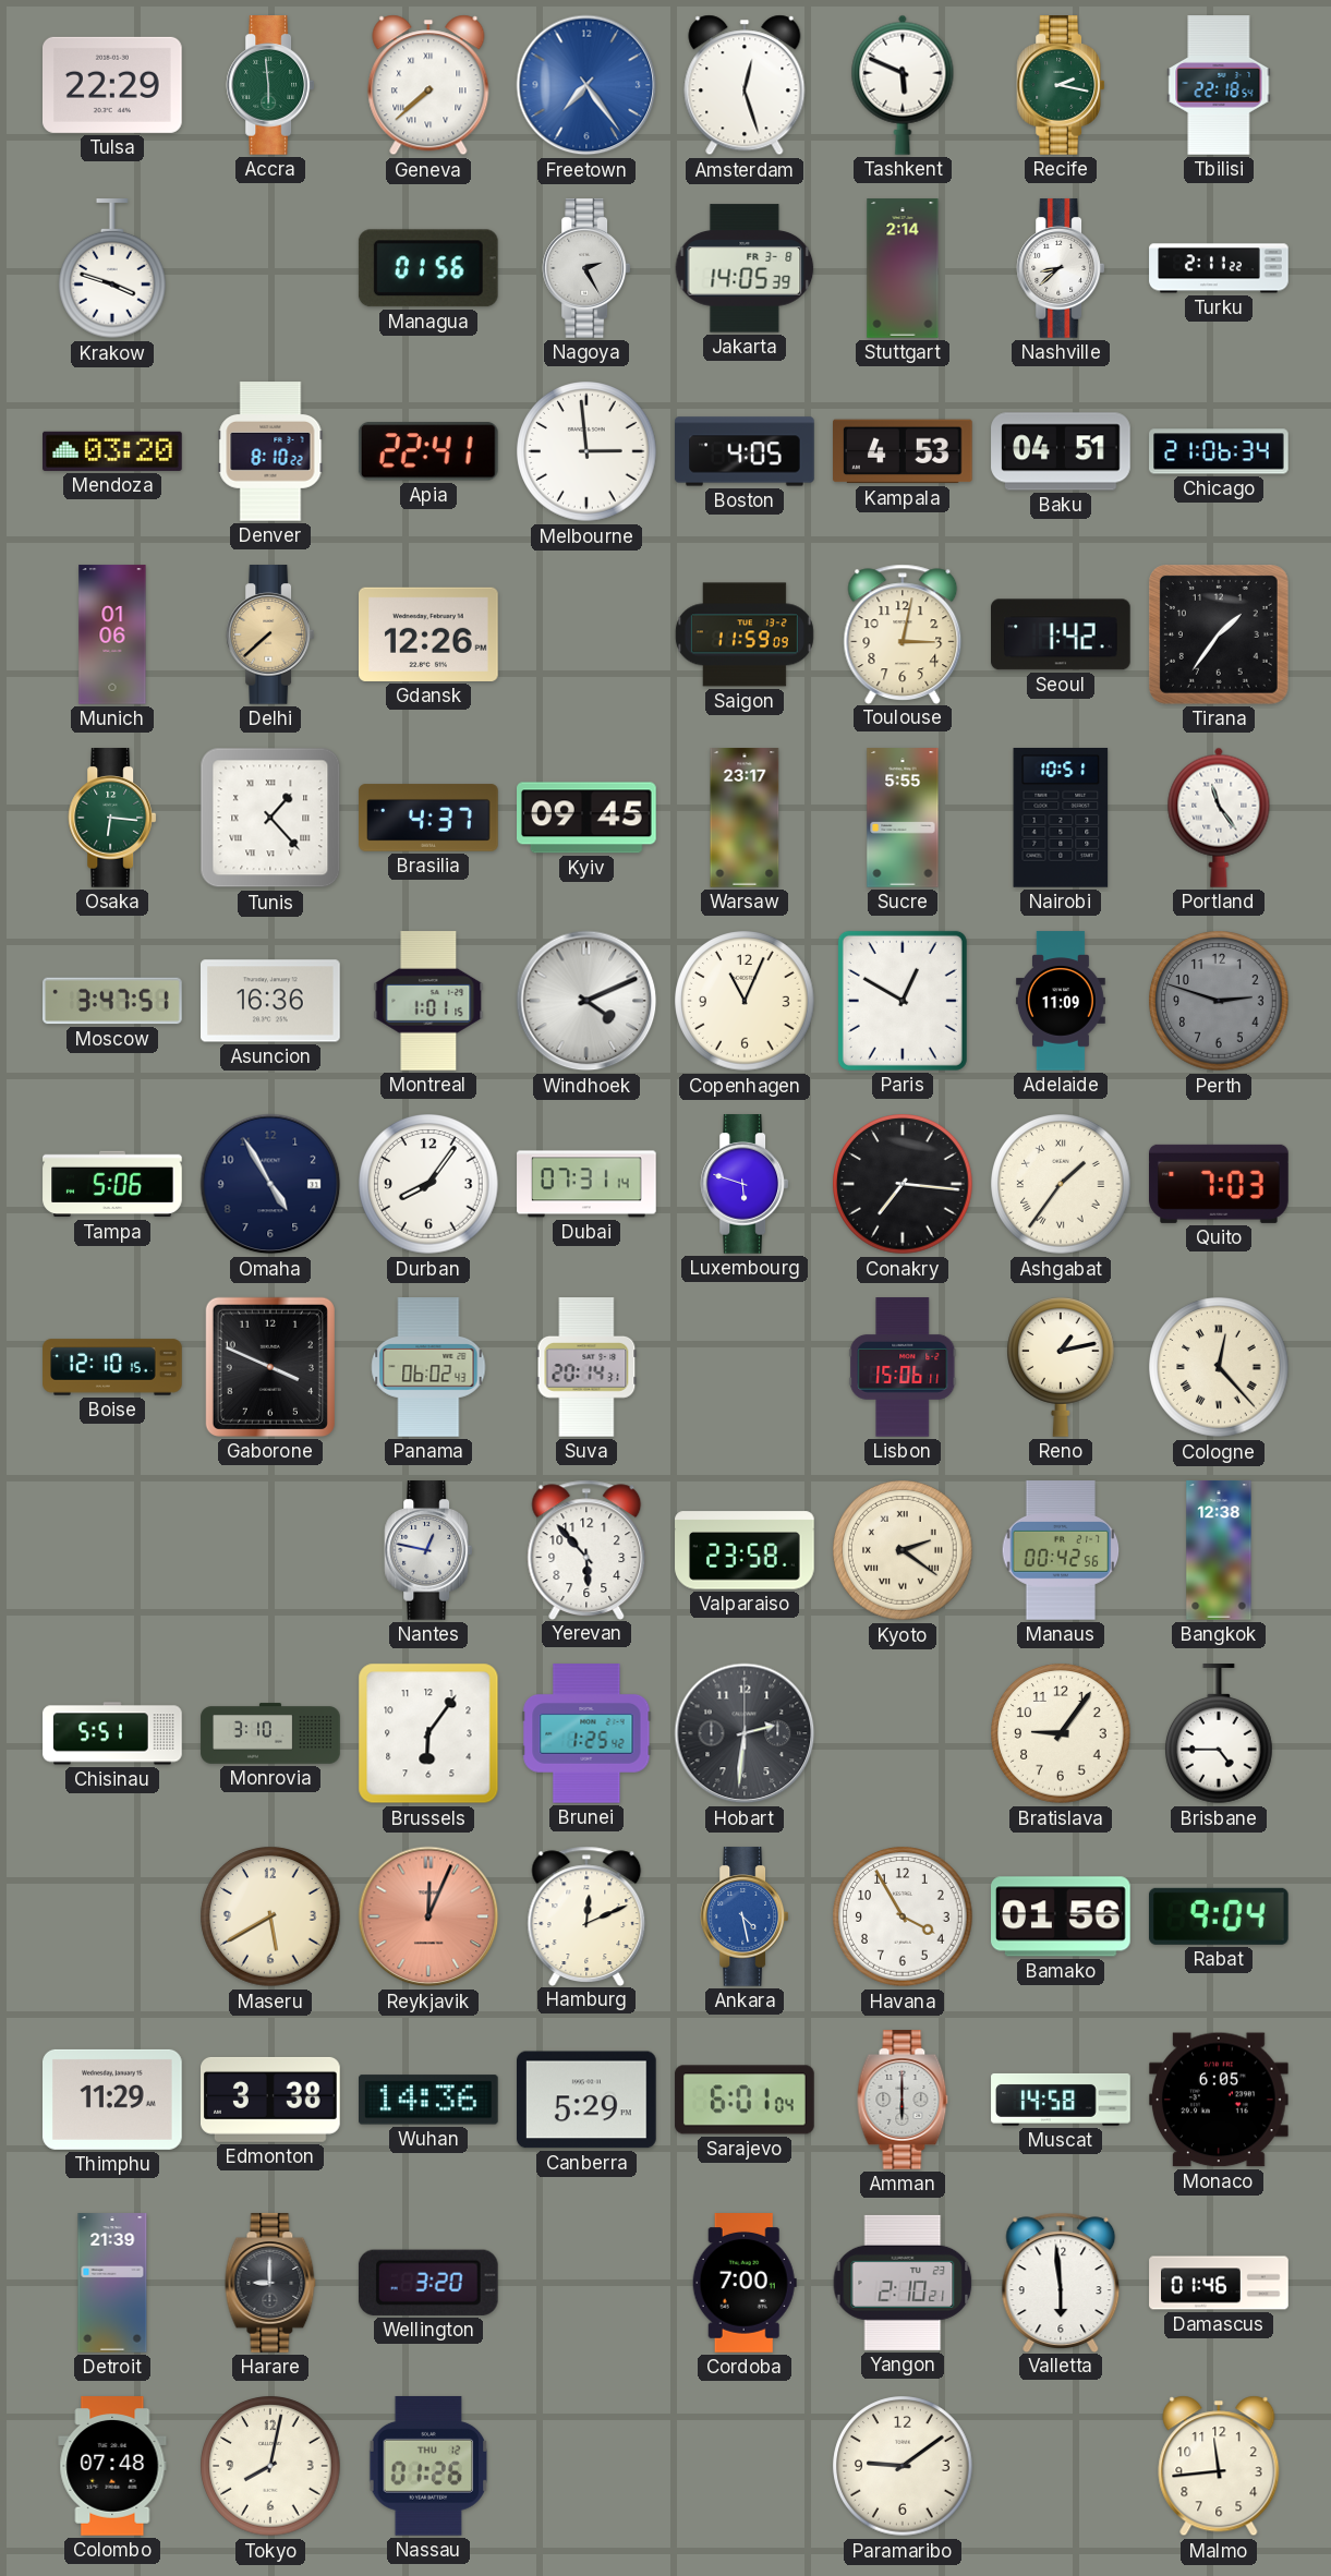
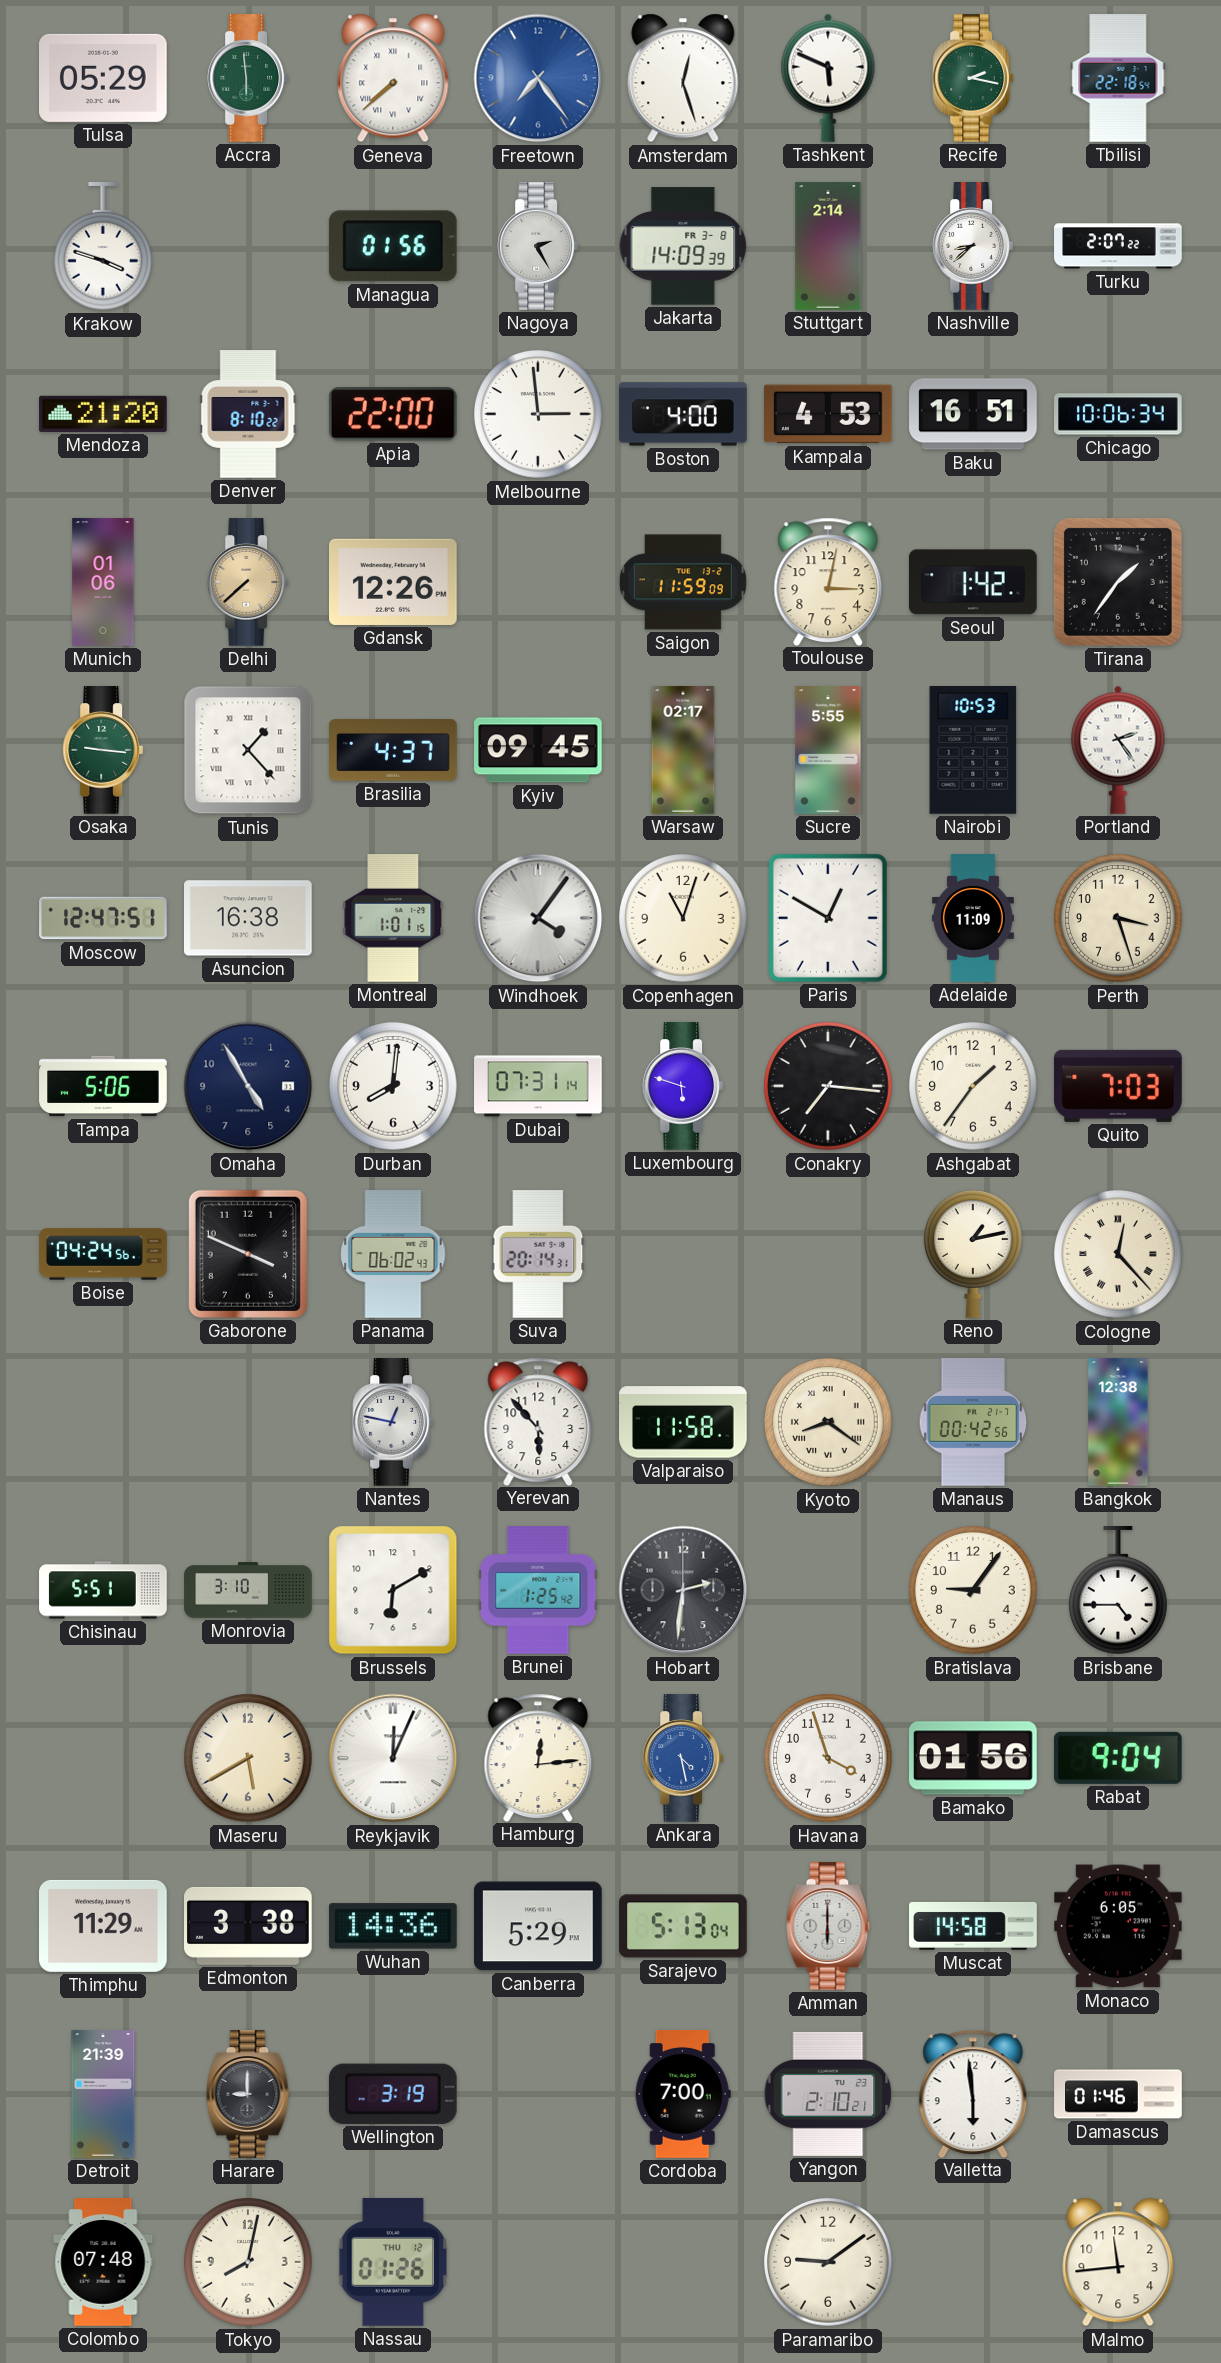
Tulsa: 22:29 -> 05:29
Jakarta: 14:05 -> 14:09
Turku: 2:11 -> 2:07
Mendoza: 03:20 -> 21:20
Apia: 22:41 -> 22:00
Boston: 4:05 -> 4:00
Baku: 04:51 -> 16:51
Chicago: 21:06 -> 10:06
Osaka: 6:16 -> 9:16
Warsaw: 23:17 -> 02:17
Nairobi: 10:51 -> 10:53
Portland: 11:24 -> 2:24
Moscow: 3:47 -> 12:47
Asuncion: 16:36 -> 16:38
Windhoek: 4:11 -> 4:06
Copenhagen: 11:04 -> 11:03
Perth: 2:48 -> 3:27
Perth dial: grey -> cream
Durban: 8:06 -> 8:01
Ashgabat numerals: Roman -> Arabic
Boise: 12:10 -> 04:24
Lisbon: 15:06 -> none
Valparaiso: 23:58 -> 11:58
Kyoto: 2:21 -> 8:21
Brussels: 6:06 -> 6:10
Reykjavik dial: salmon -> white
Hamburg: 12:11 -> 12:14
Havana: 3:55 -> 3:57
Sarajevo: 6:01 -> 5:13
Wellington: 3:20 -> 3:19
